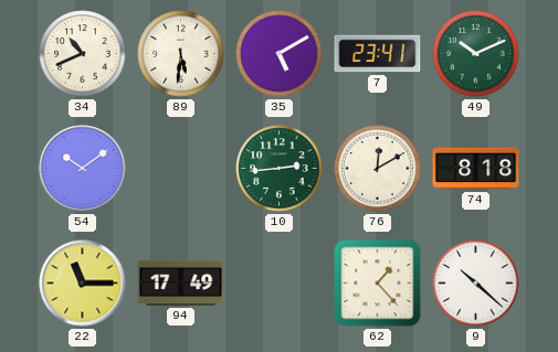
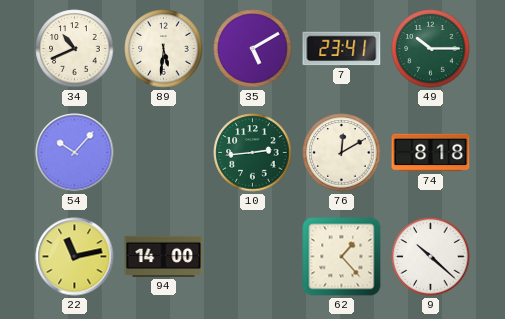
49: 10:11 -> 10:15
54: 10:09 -> 10:07
22: 11:15 -> 11:13
94: 17:49 -> 14:00
